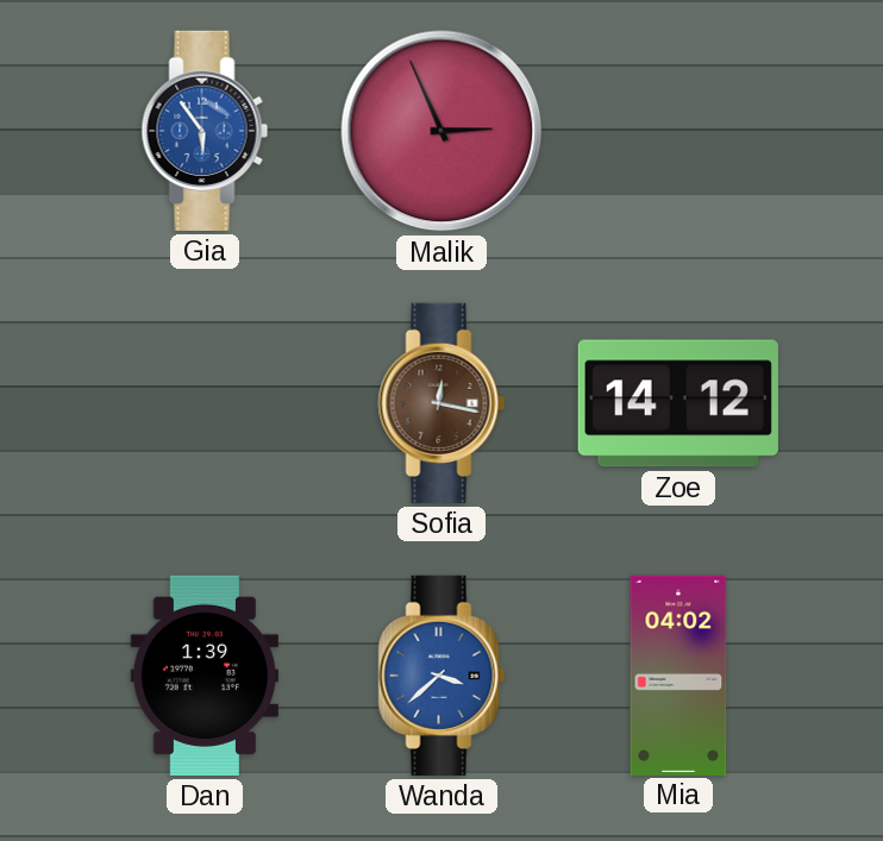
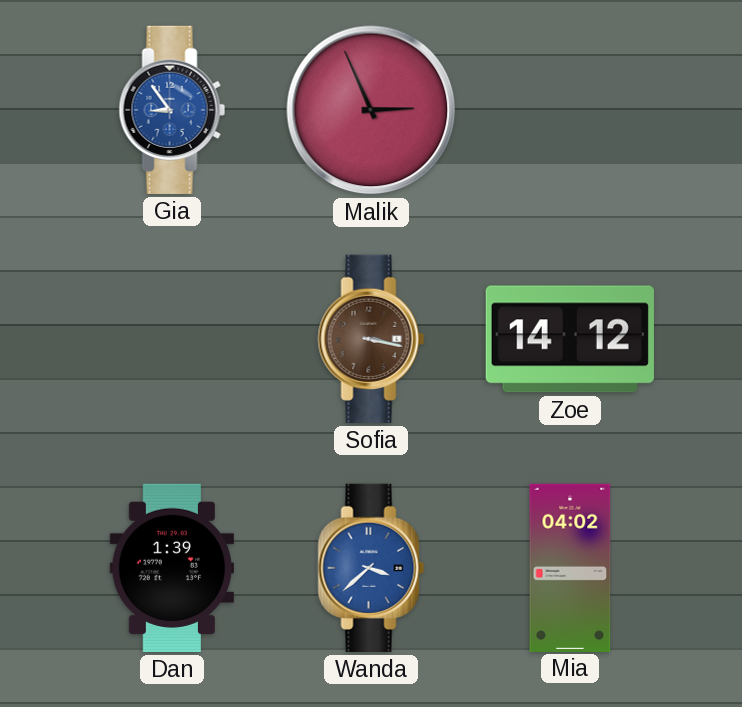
Gia: 5:54 -> 8:54
Sofia: 12:17 -> 3:17
